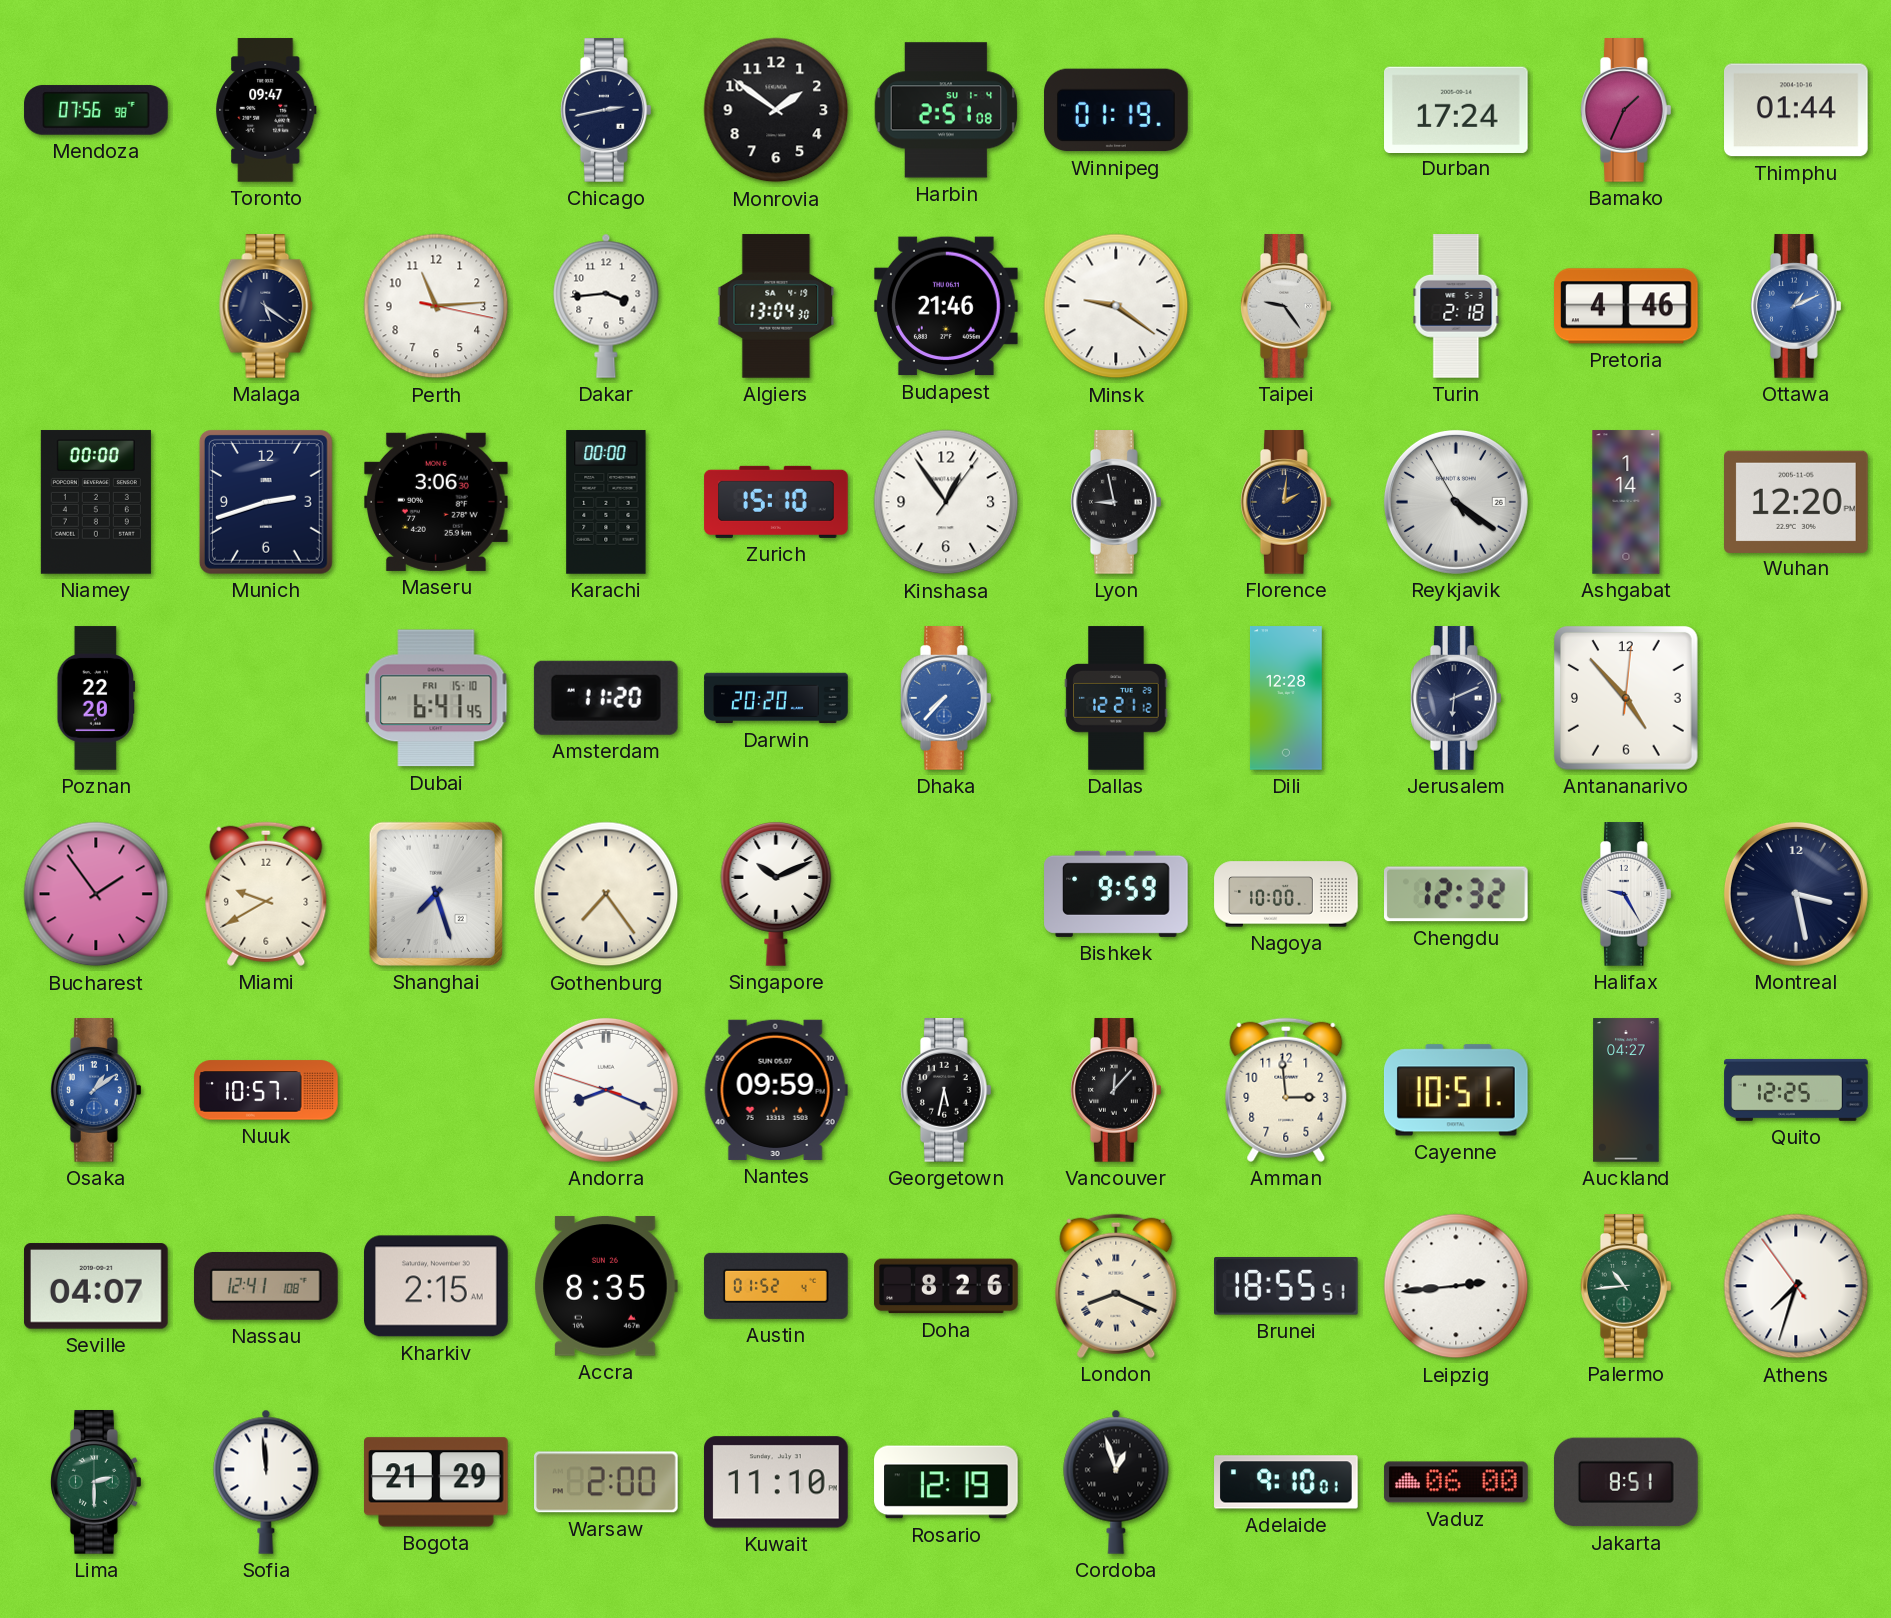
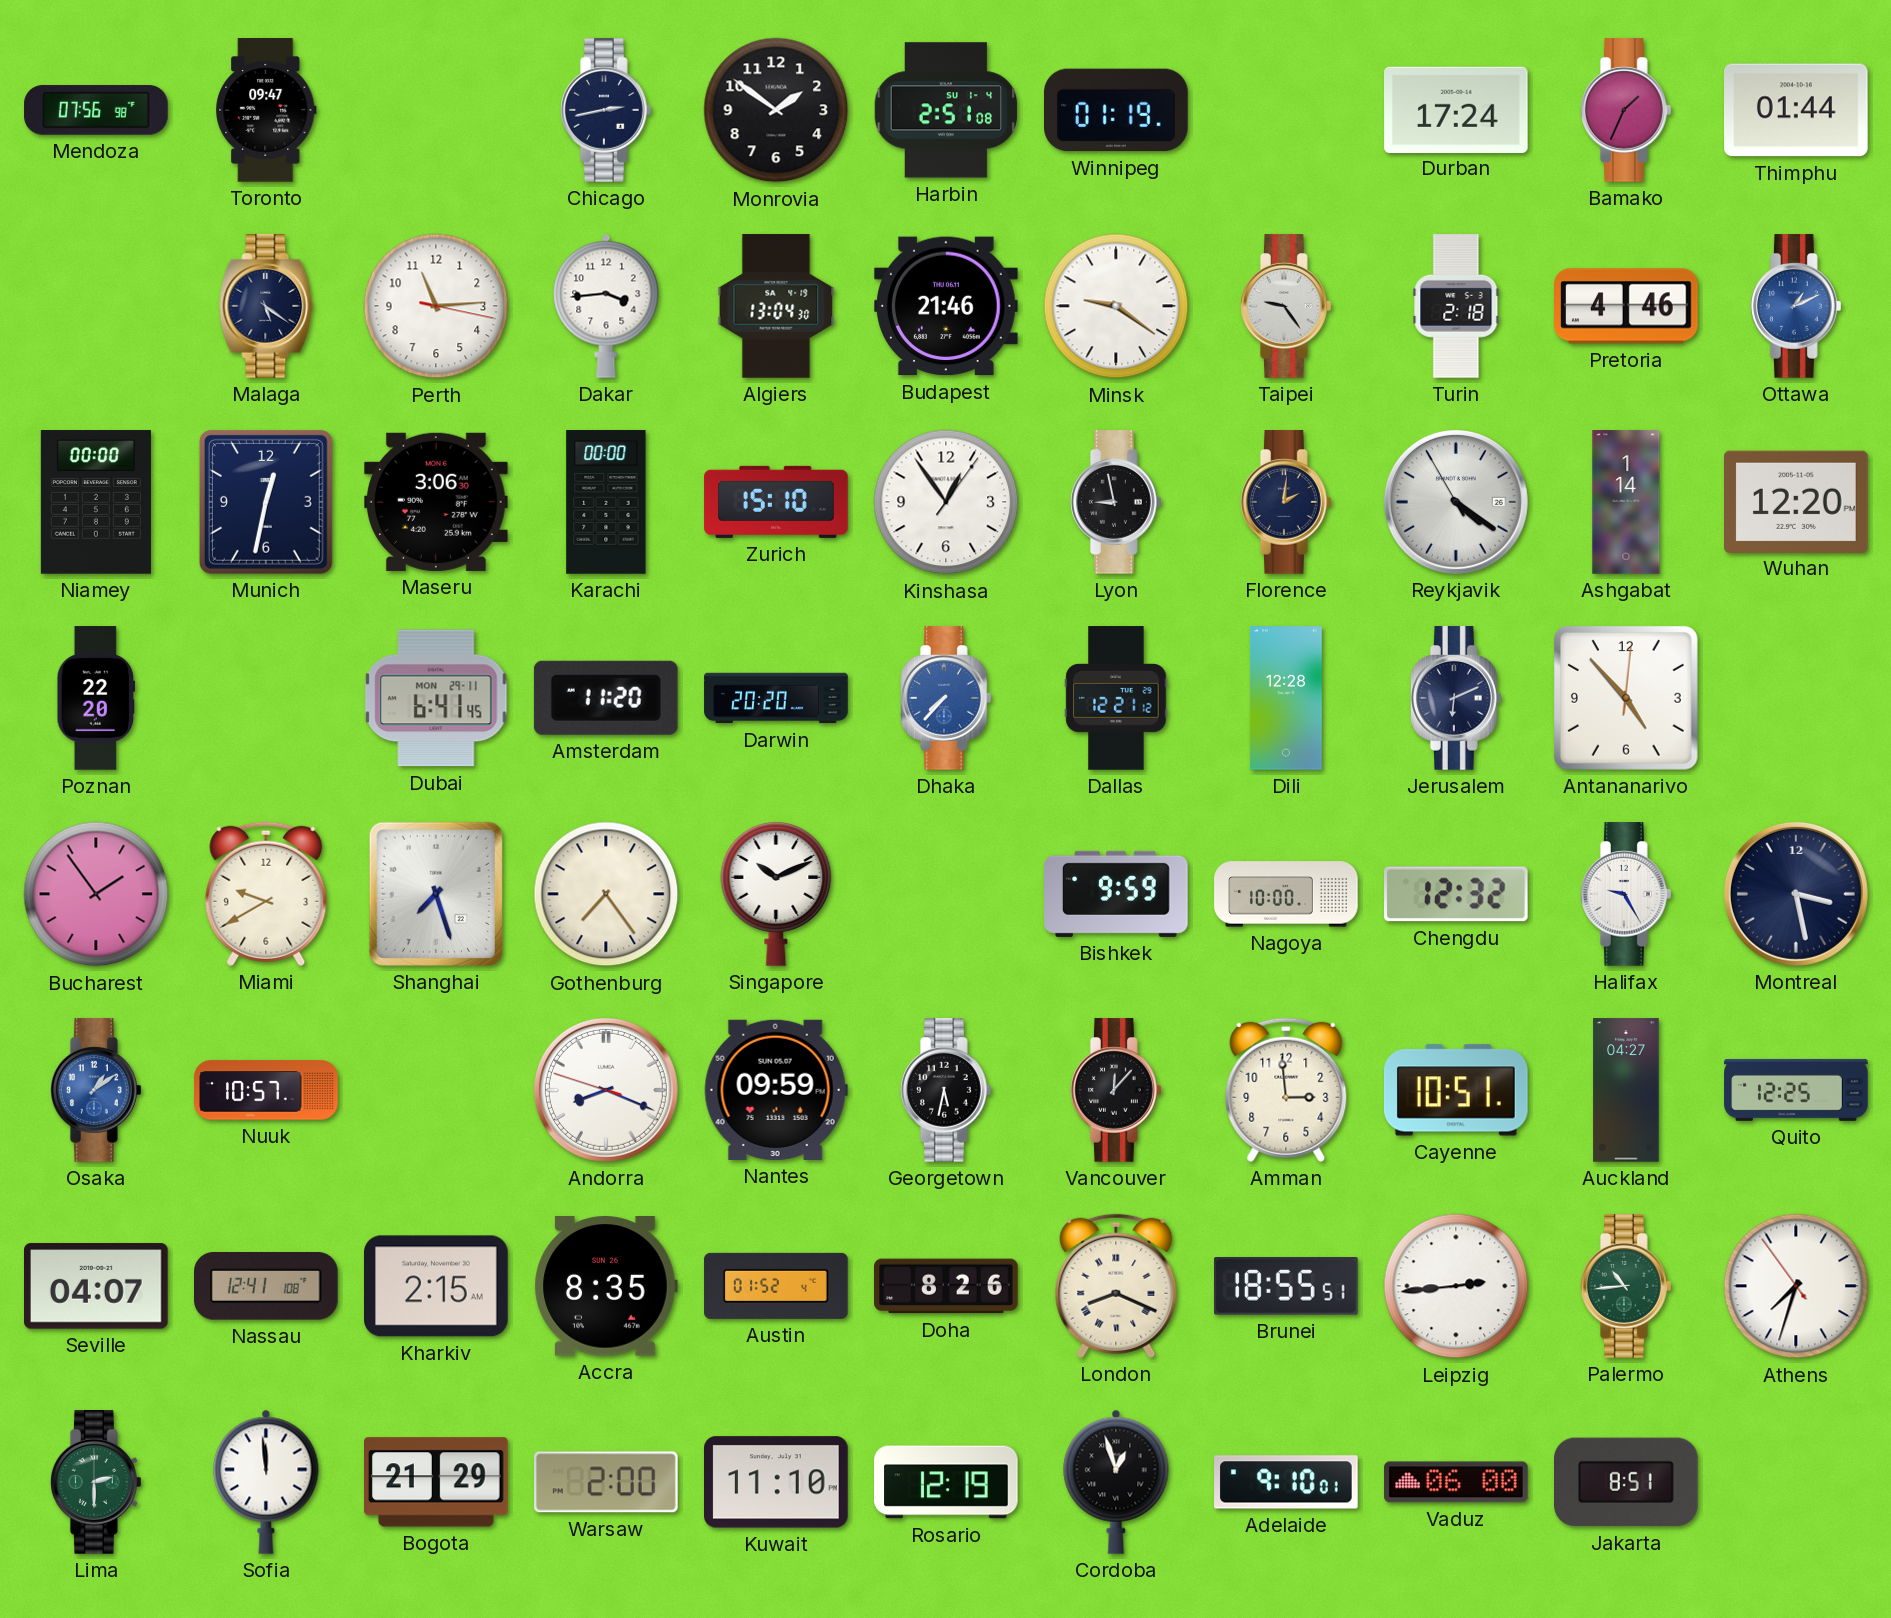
Munich: 2:42 -> 12:32
Dubai date: FRI 15-10 -> MON 29-11
